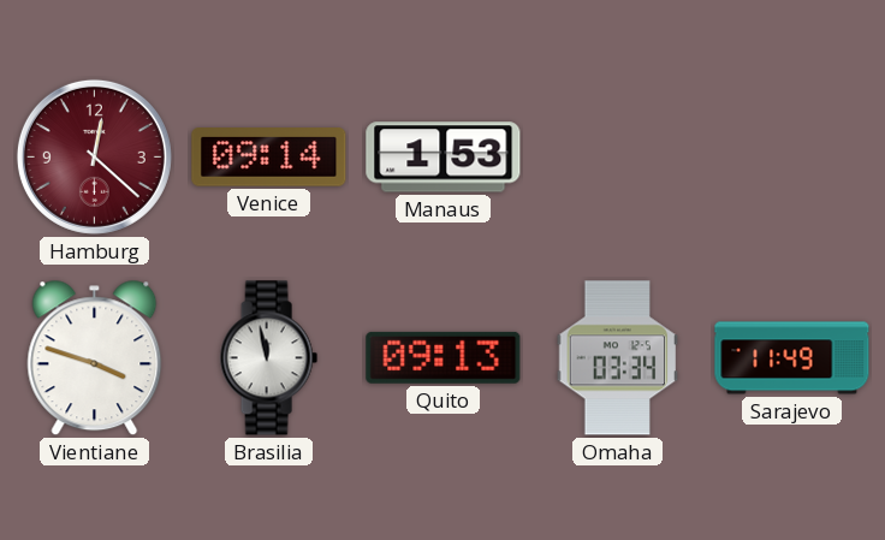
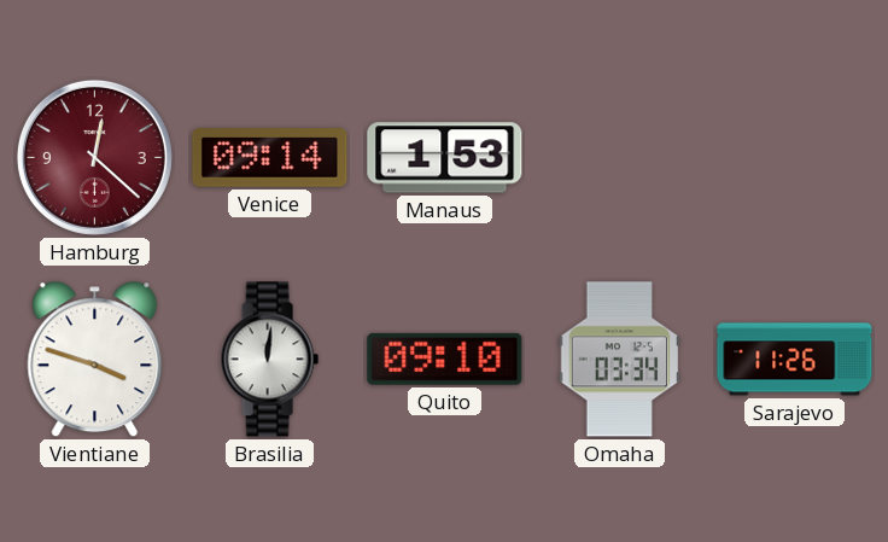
Brasilia: 11:58 -> 12:01
Quito: 09:13 -> 09:10
Sarajevo: 11:49 -> 11:26
